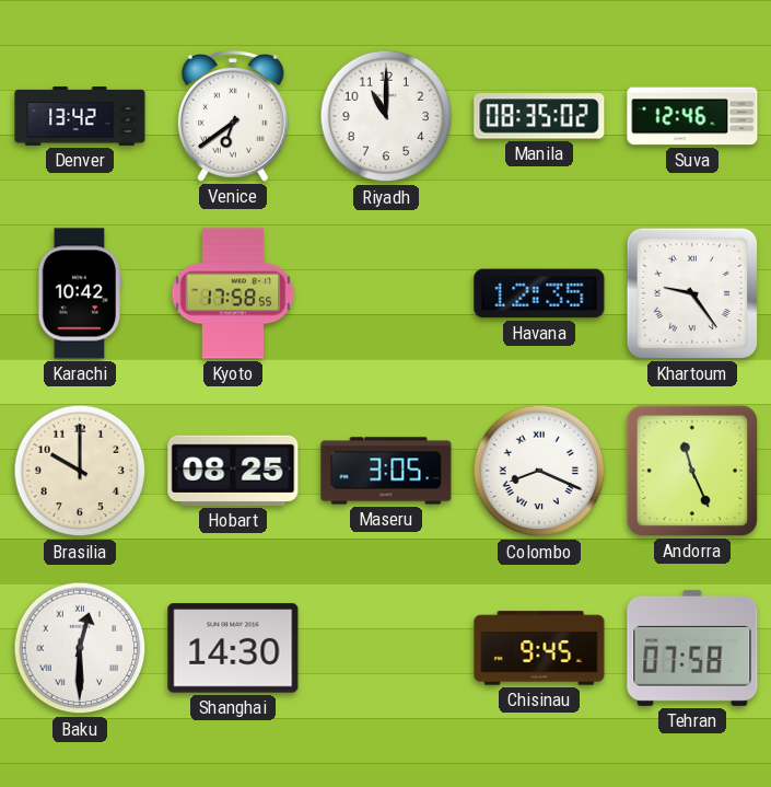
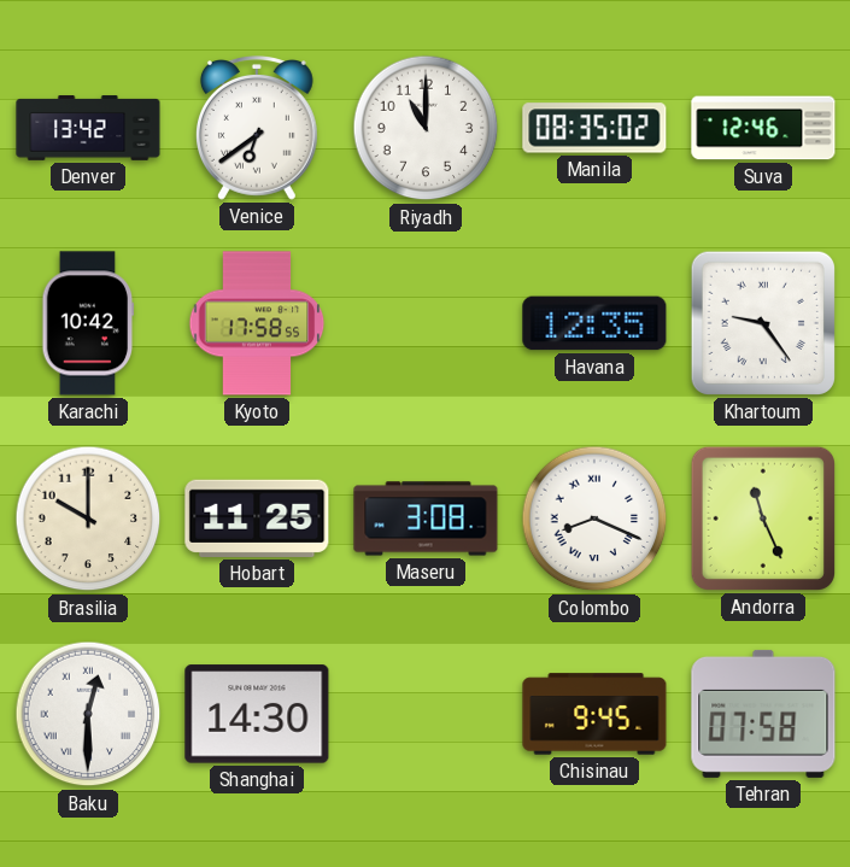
Hobart: 08:25 -> 11:25
Maseru: 3:05 -> 3:08
